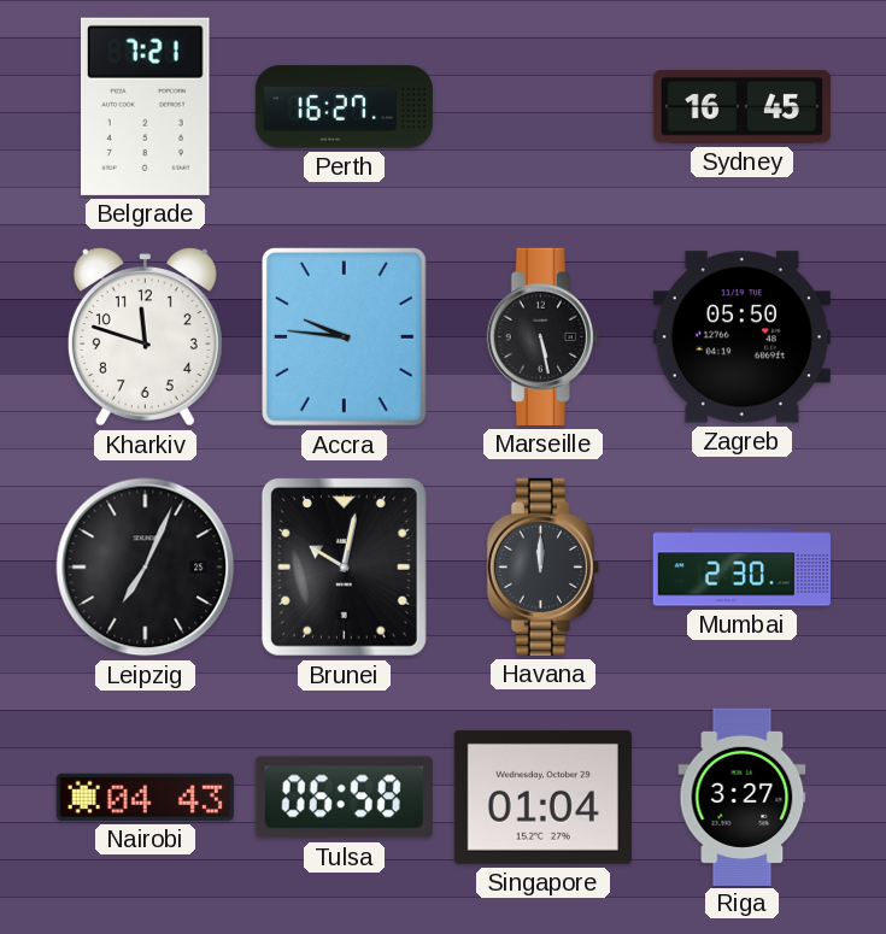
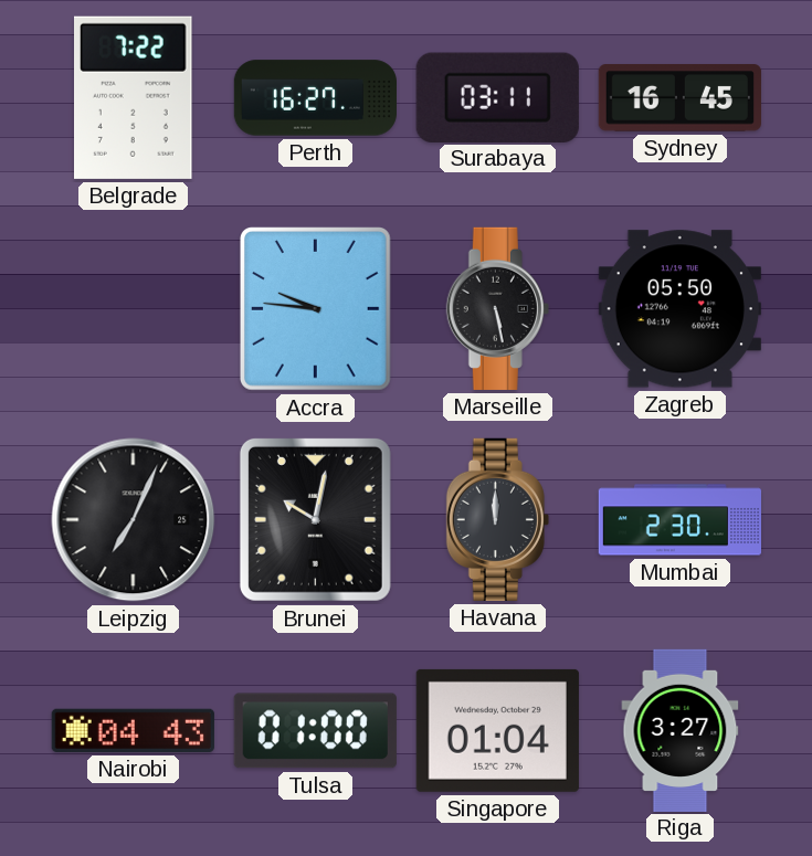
Belgrade: 7:21 -> 7:22
Surabaya: none -> 03:11
Kharkiv: 11:48 -> none
Tulsa: 06:58 -> 01:00
